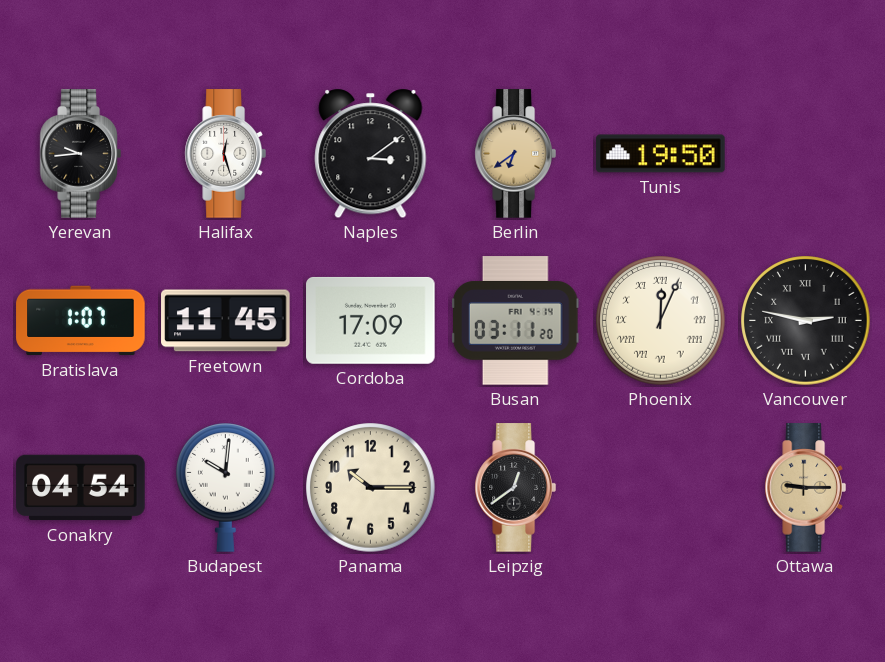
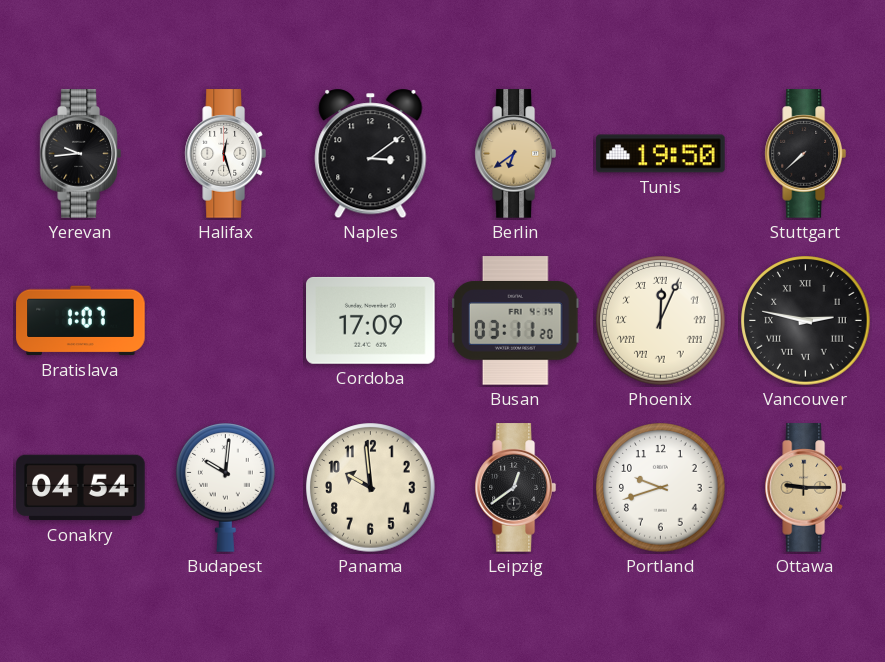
Stuttgart: none -> 7:38
Freetown: 11:45 -> none
Panama: 10:15 -> 9:59
Portland: none -> 9:42
